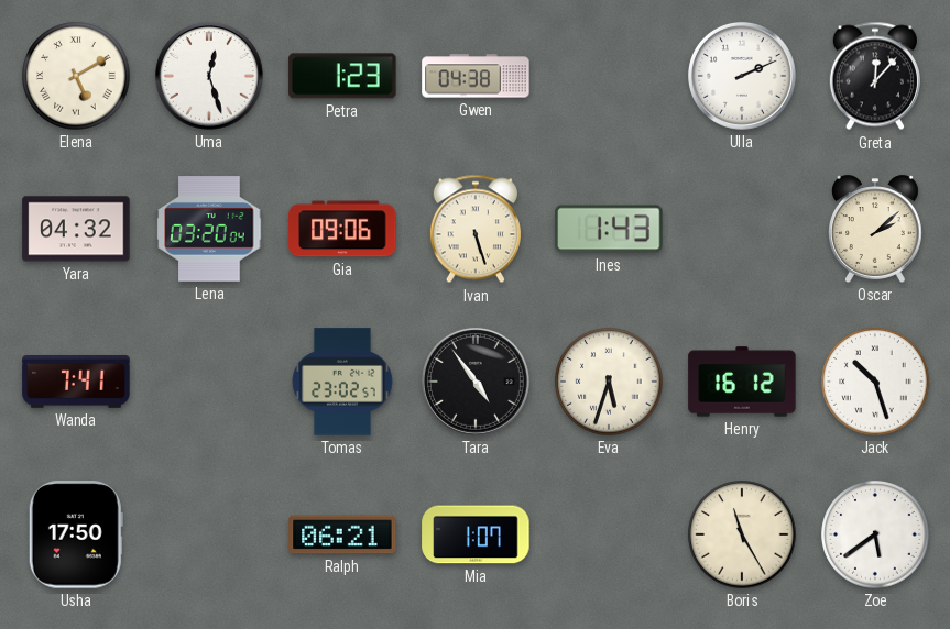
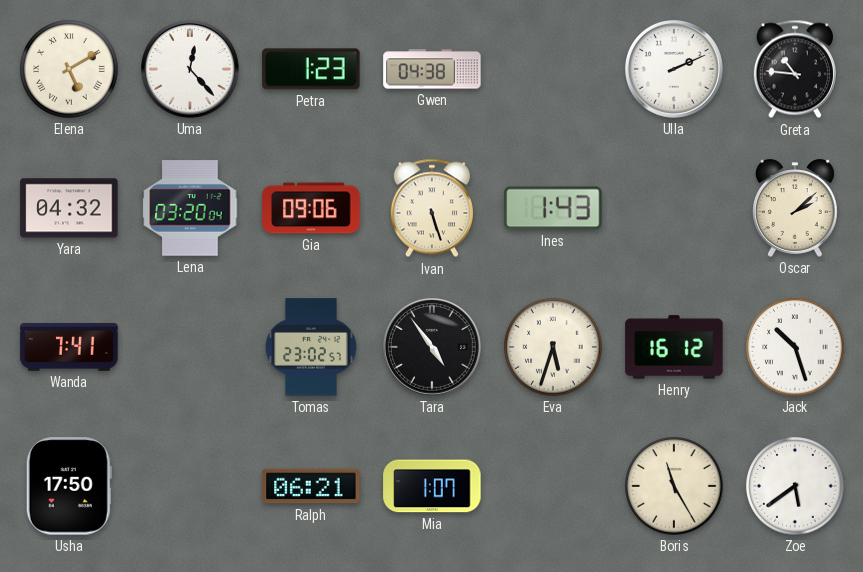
Uma: 12:27 -> 12:23
Greta: 12:07 -> 10:46
